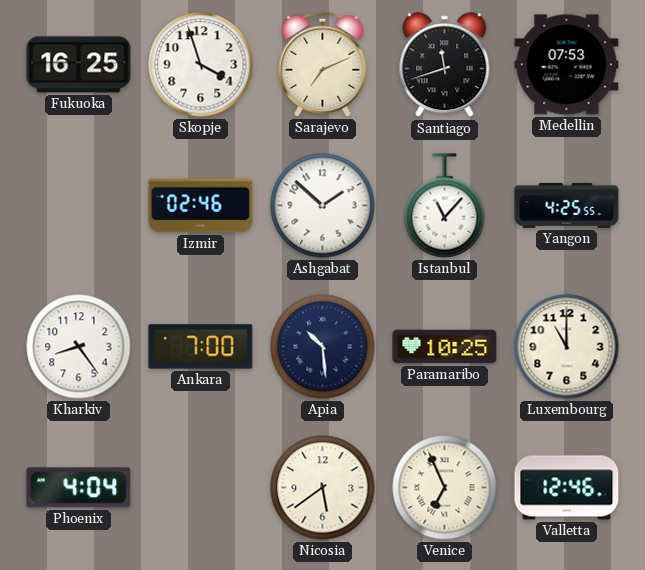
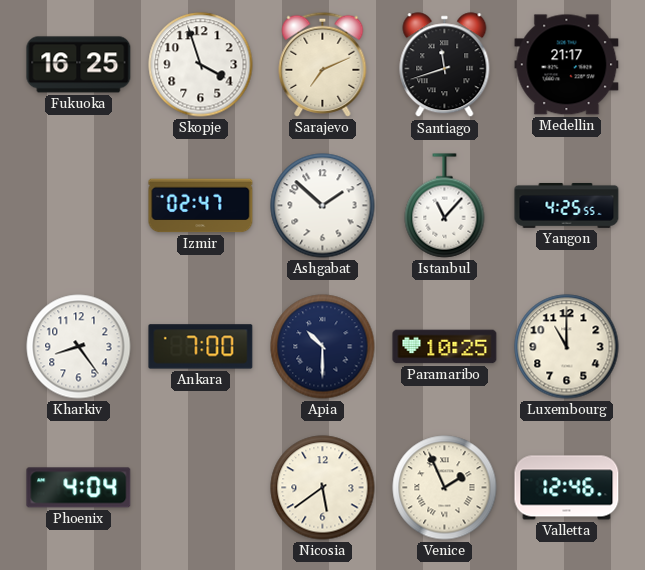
Medellin: 07:53 -> 21:17
Izmir: 02:46 -> 02:47
Apia: 10:29 -> 10:30
Venice: 6:56 -> 1:56
